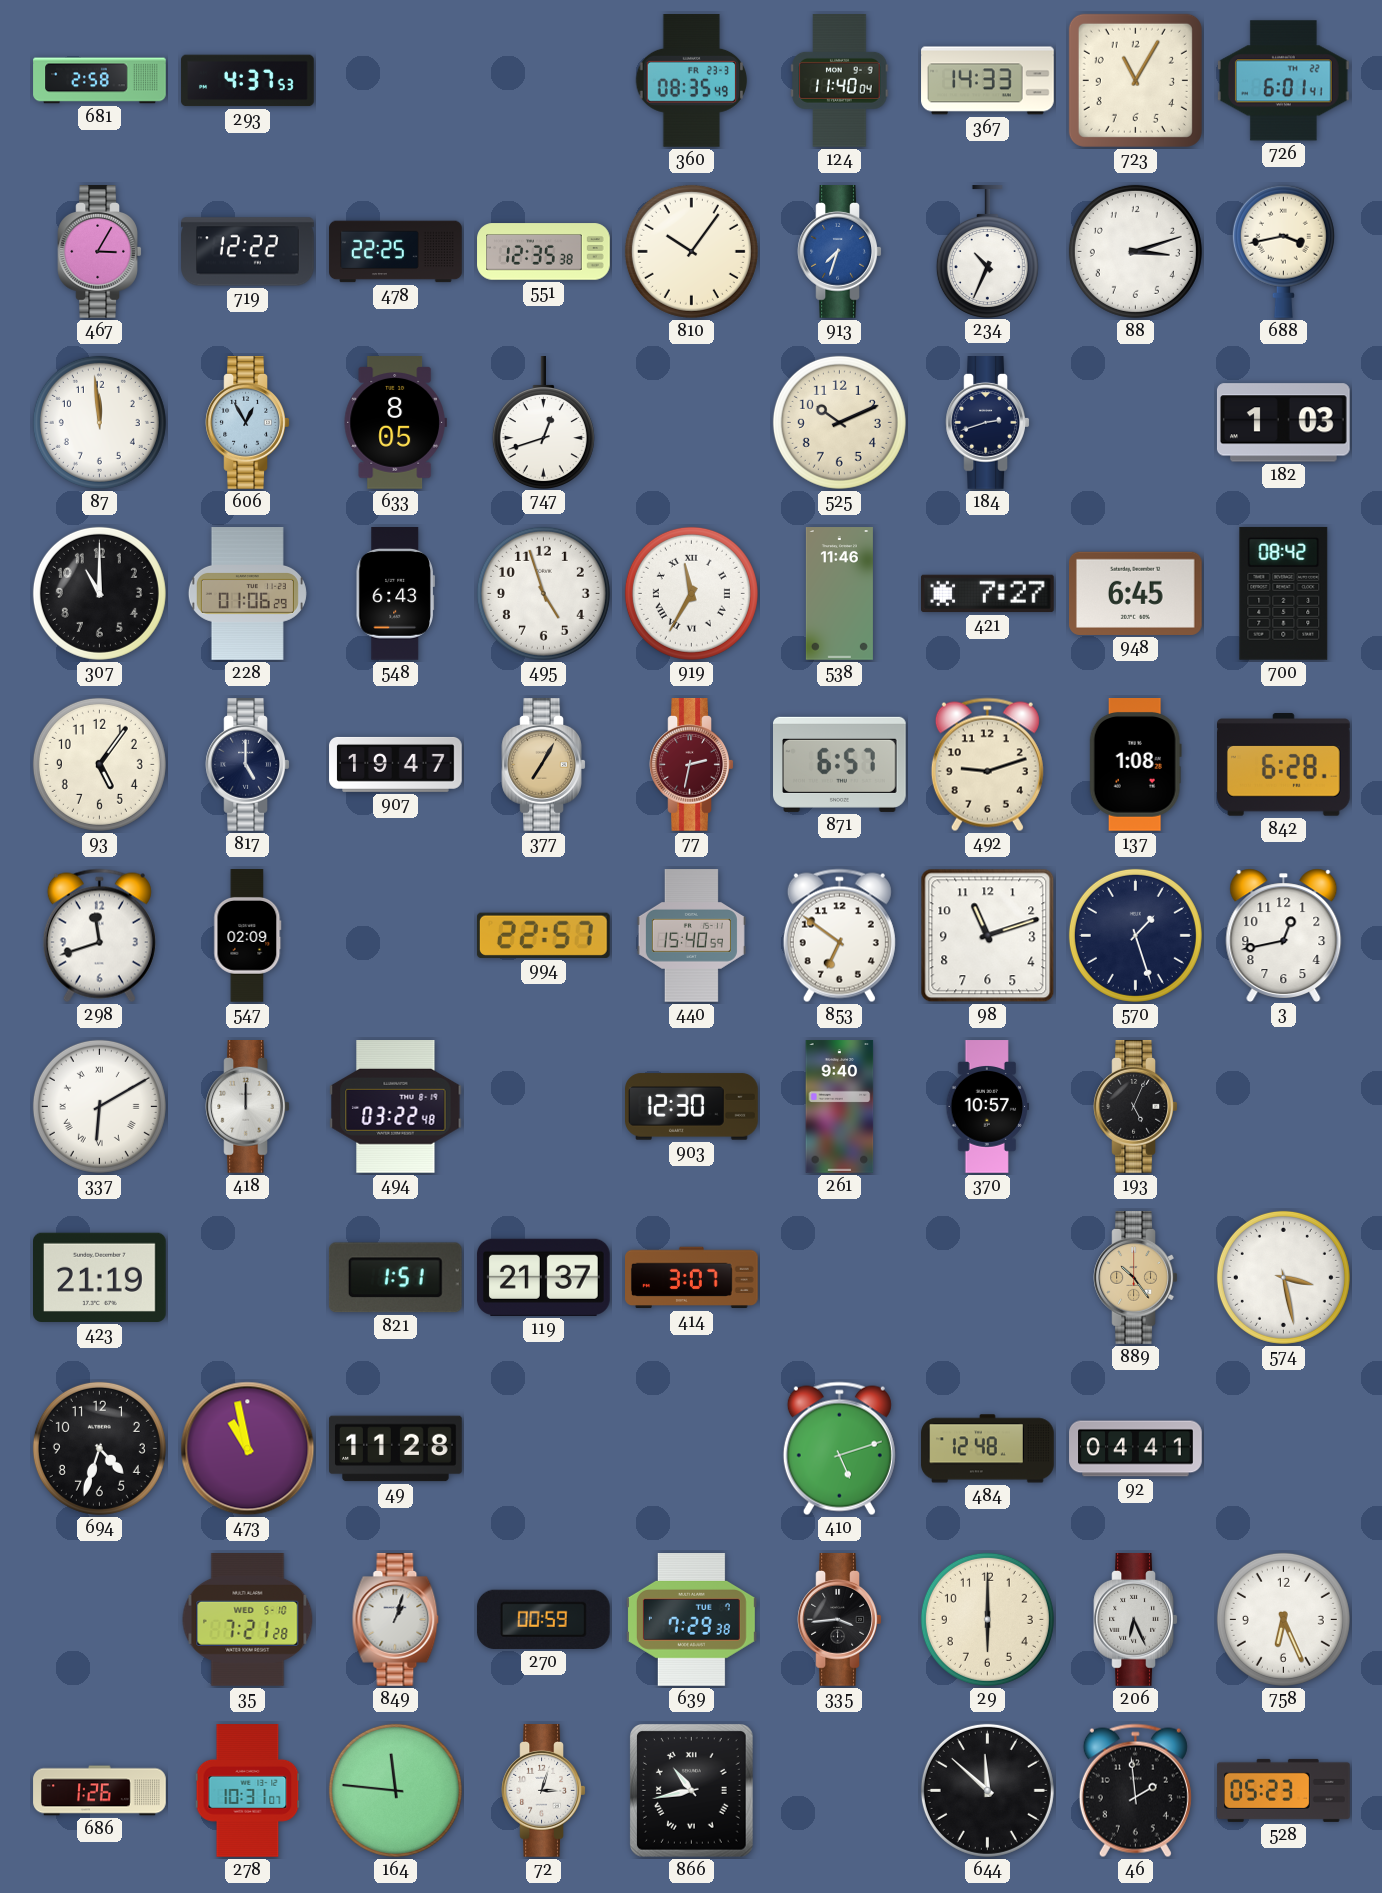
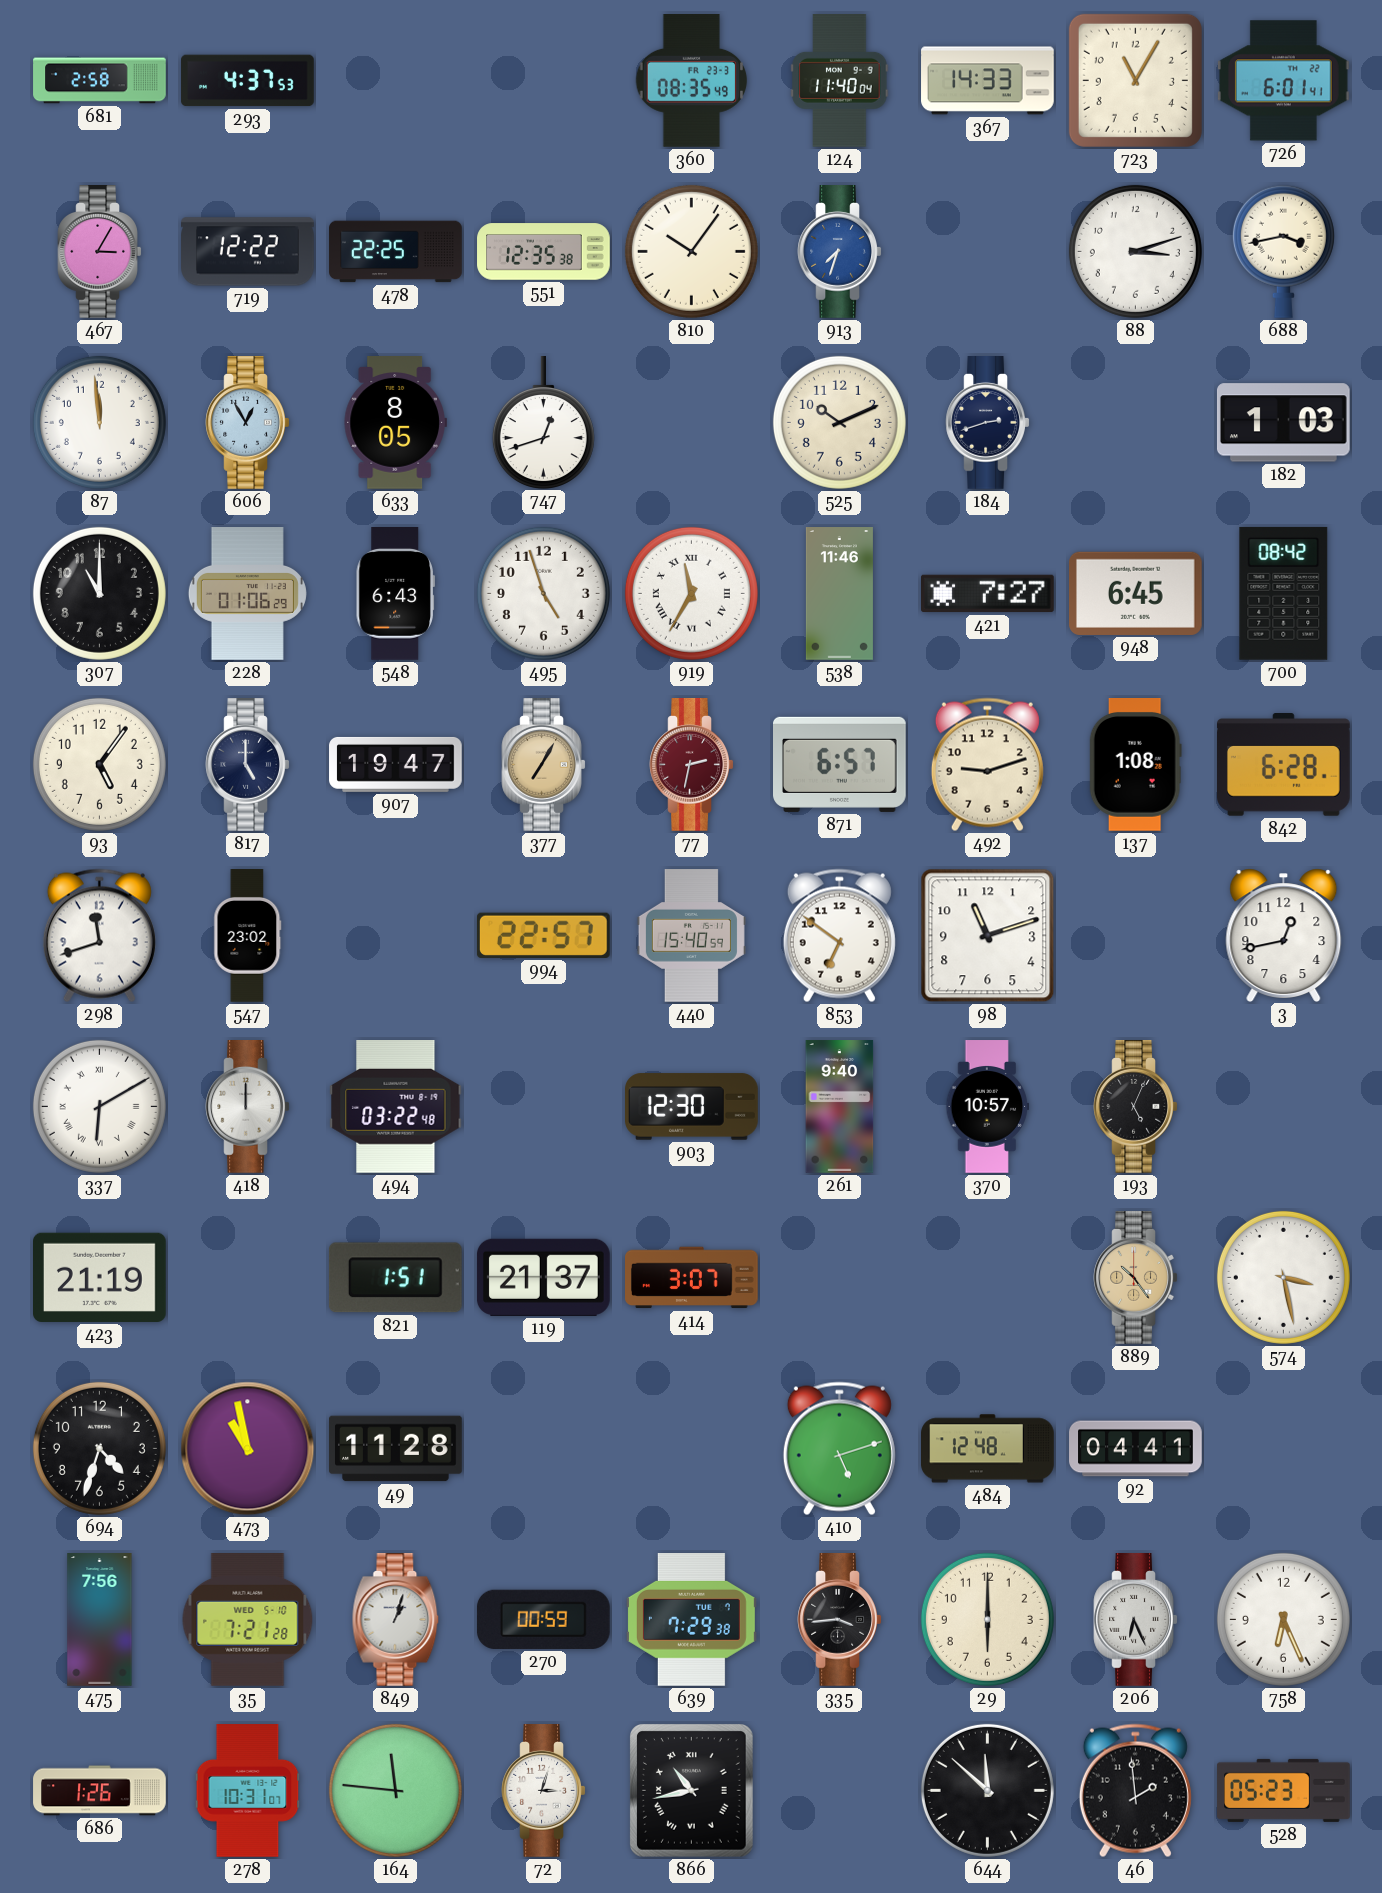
234: 10:34 -> none
547: 02:09 -> 23:02
570: 1:27 -> none
475: none -> 7:56
